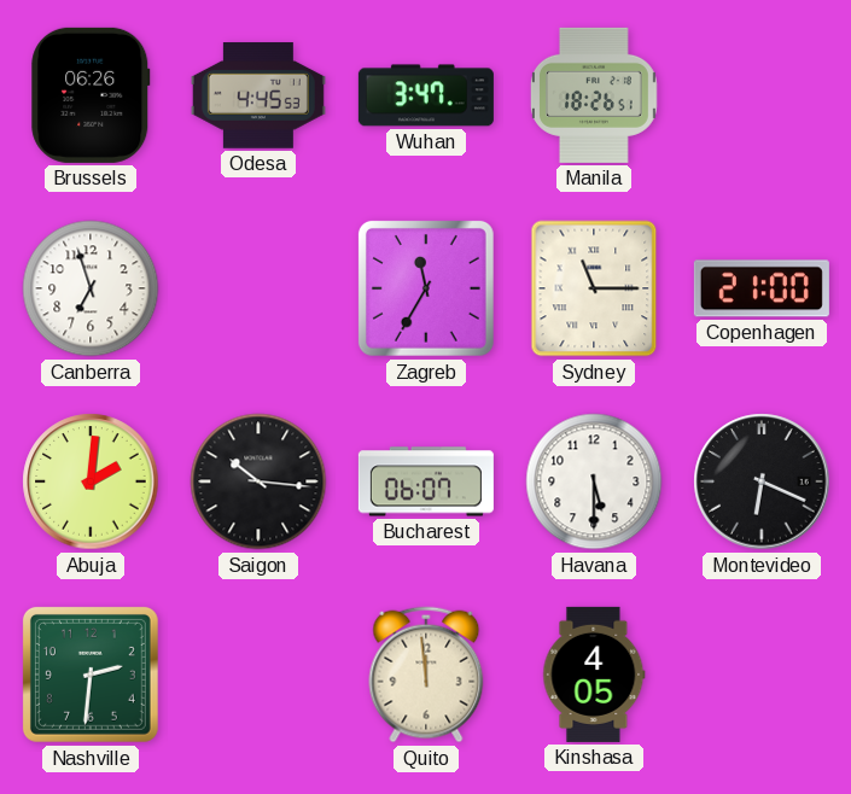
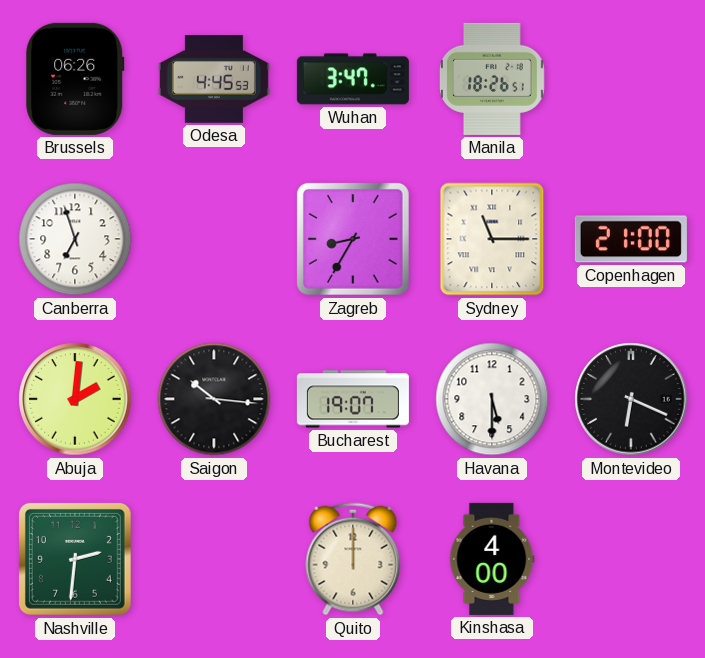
Zagreb: 11:35 -> 8:35
Bucharest: 06:07 -> 19:07
Quito: 11:59 -> 12:00
Kinshasa: 4:05 -> 4:00
